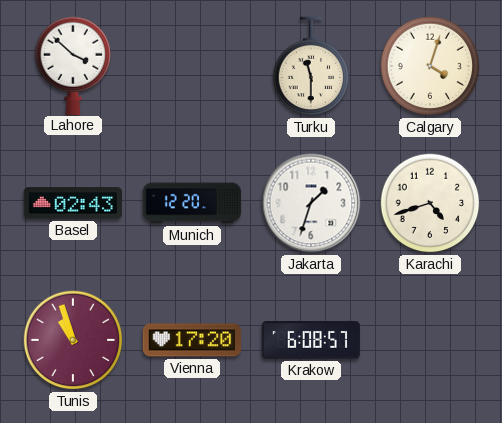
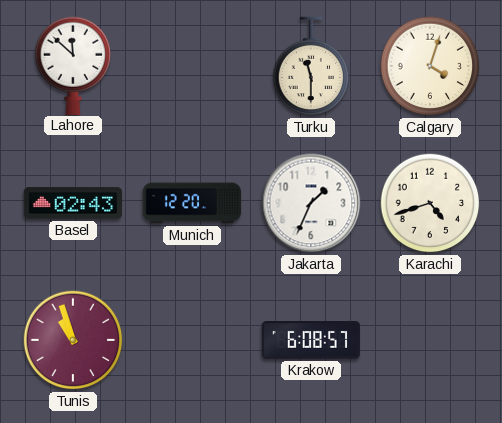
Lahore: 3:52 -> 11:52
Jakarta: 1:33 -> 1:34
Vienna: 17:20 -> none
